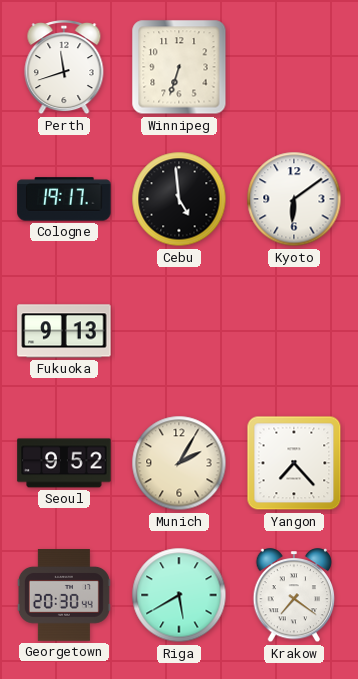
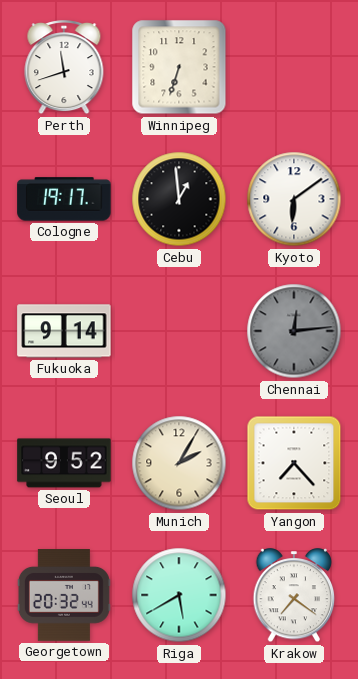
Cebu: 4:59 -> 12:59
Fukuoka: 9:13 -> 9:14
Chennai: none -> 12:14
Georgetown: 20:30 -> 20:32
